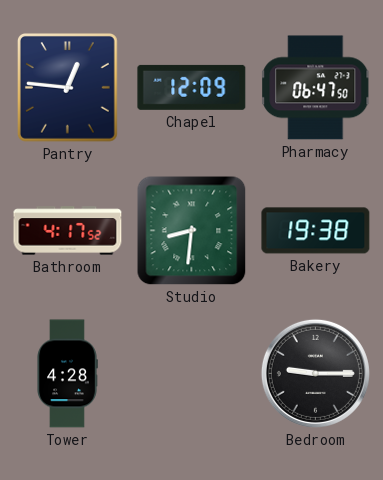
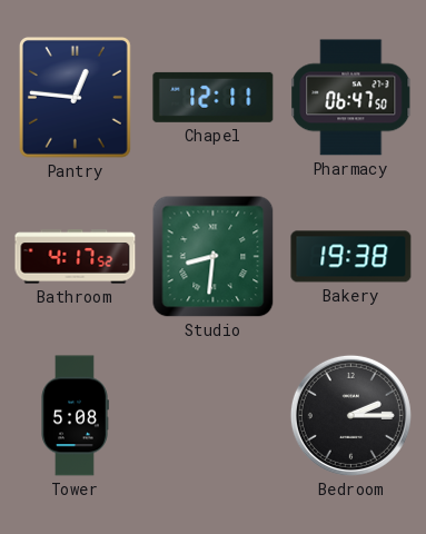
Chapel: 12:09 -> 12:11
Tower: 4:28 -> 5:08
Bedroom: 9:15 -> 2:15
